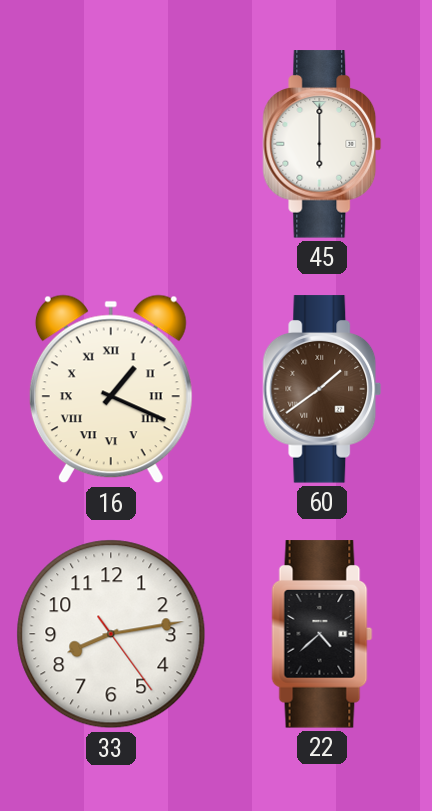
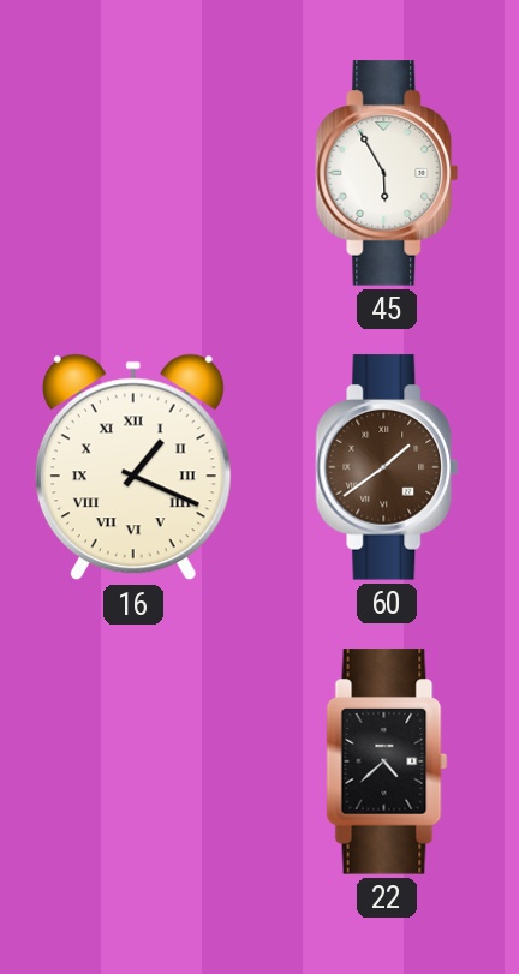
45: 6:00 -> 5:55
33: 8:13 -> none
